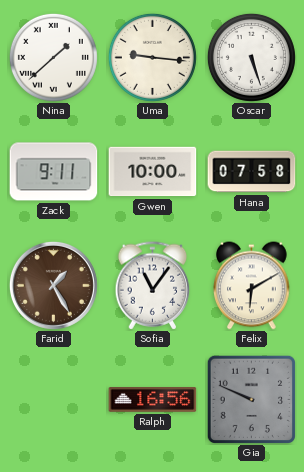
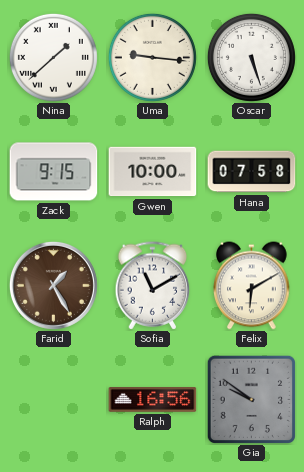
Zack: 9:11 -> 9:15
Sofia: 11:06 -> 11:10
Gia: 9:49 -> 9:51
